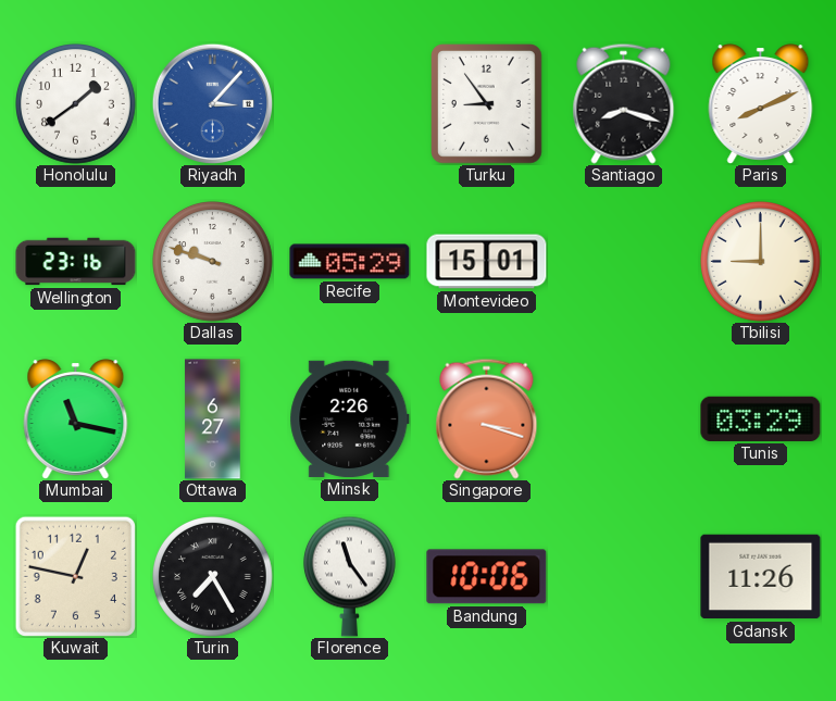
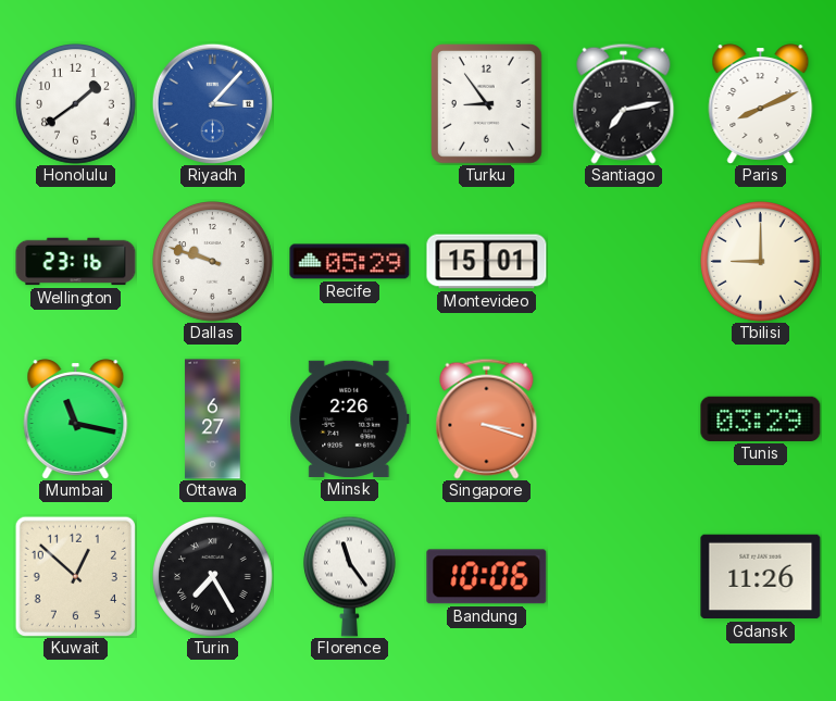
Santiago: 8:18 -> 7:13
Kuwait: 12:47 -> 12:52
